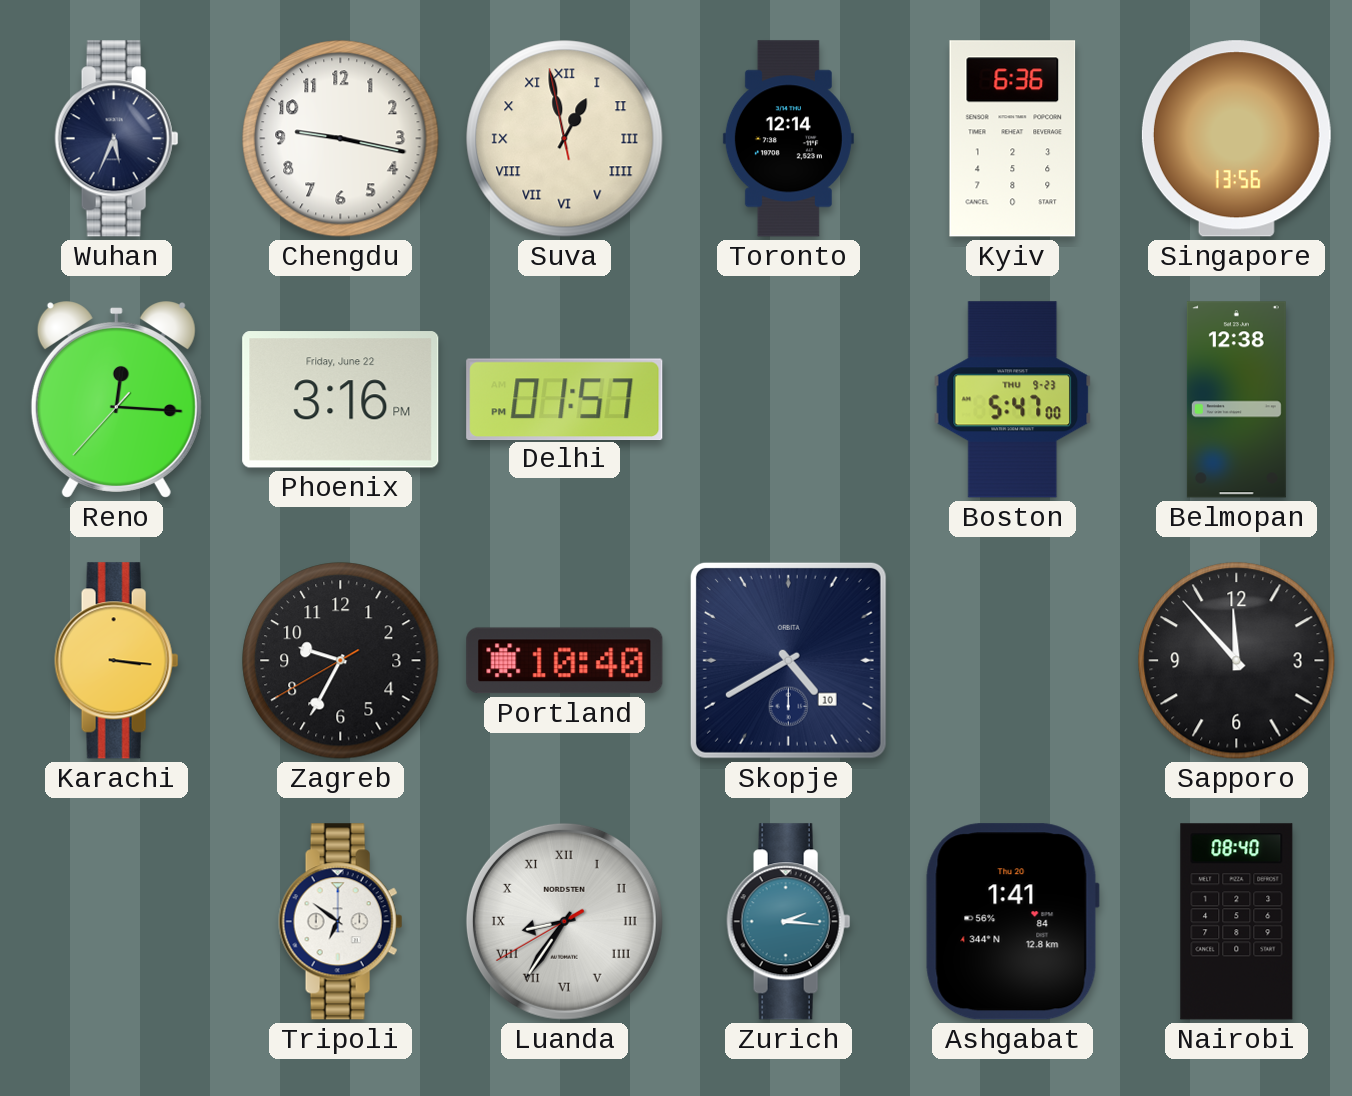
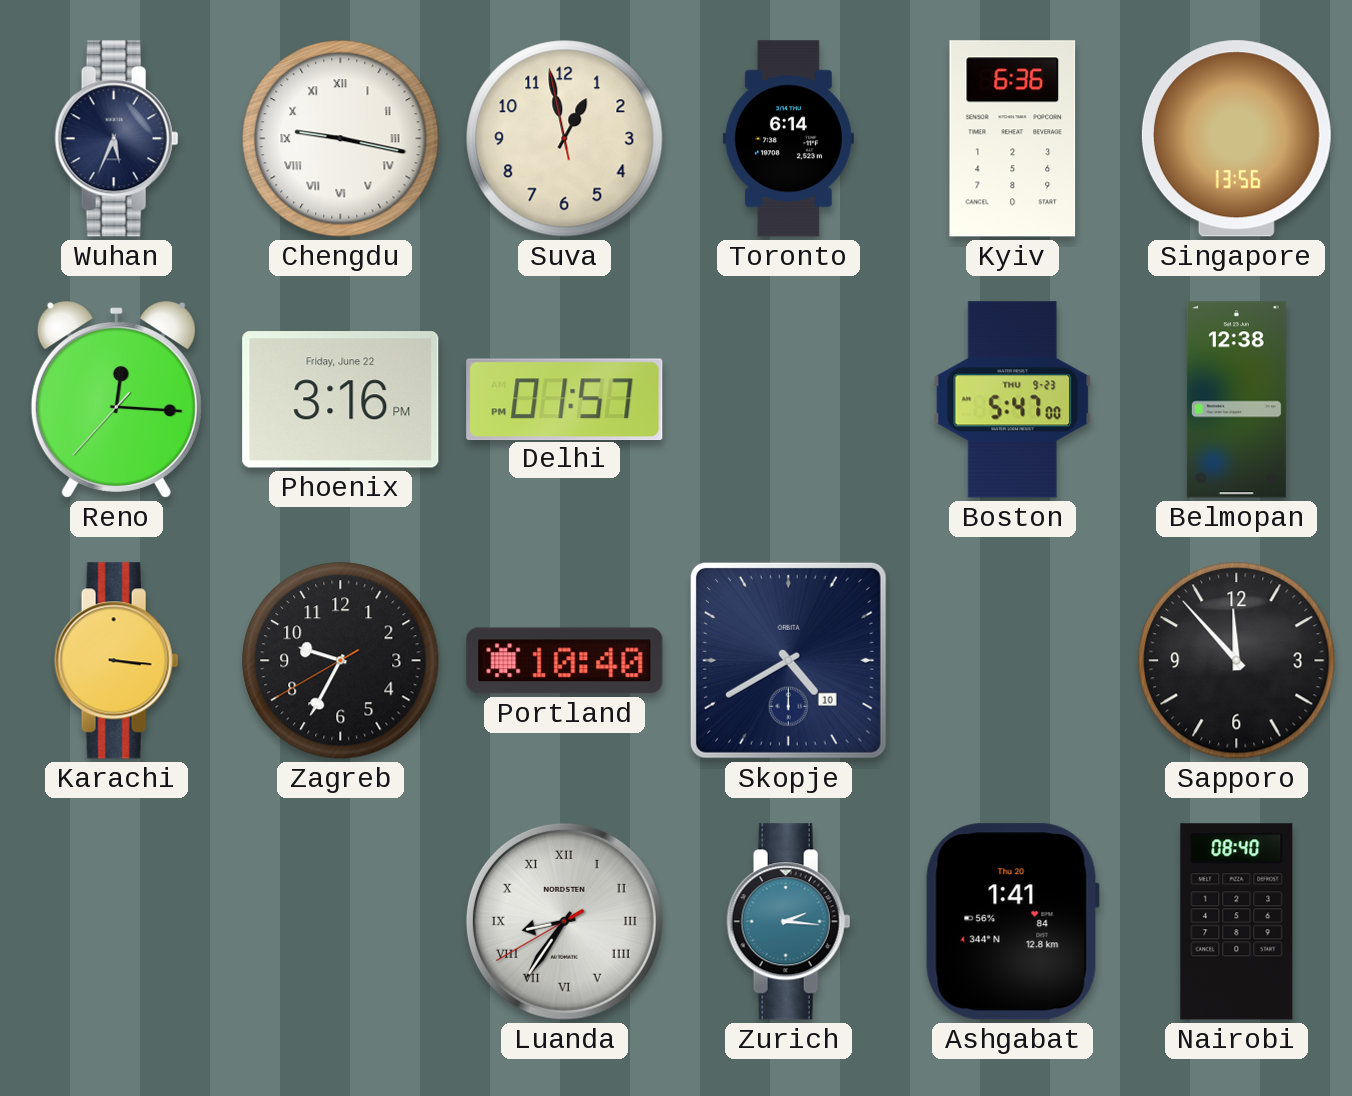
Chengdu numerals: Arabic -> Roman
Suva numerals: Roman -> Arabic
Toronto: 12:14 -> 6:14
Tripoli: 6:51 -> none
